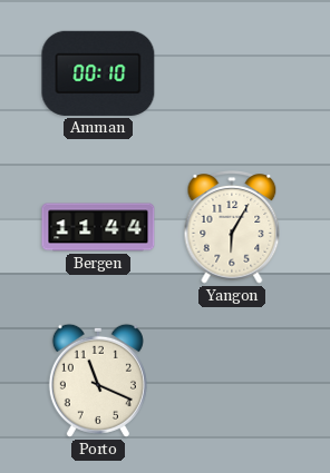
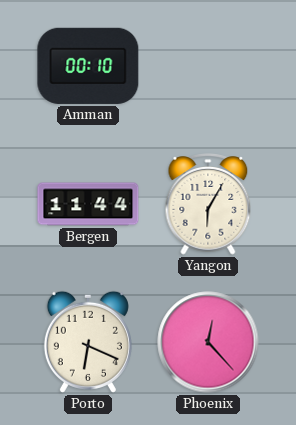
Porto: 11:19 -> 6:19
Phoenix: none -> 12:23
